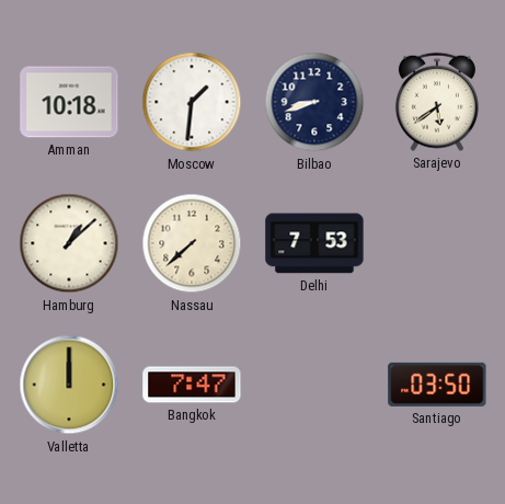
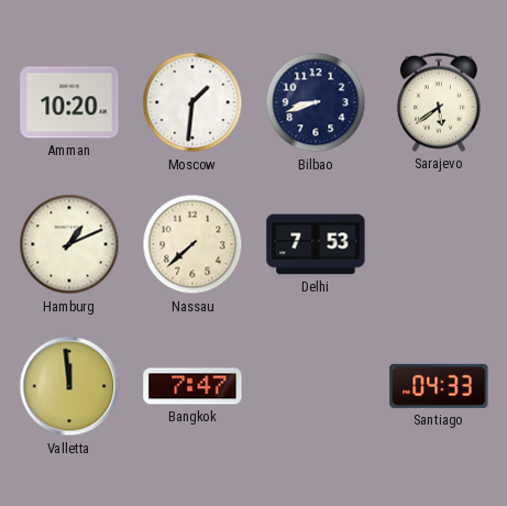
Amman: 10:18 -> 10:20
Hamburg: 1:08 -> 1:11
Valletta: 12:00 -> 11:59
Santiago: 03:50 -> 04:33
